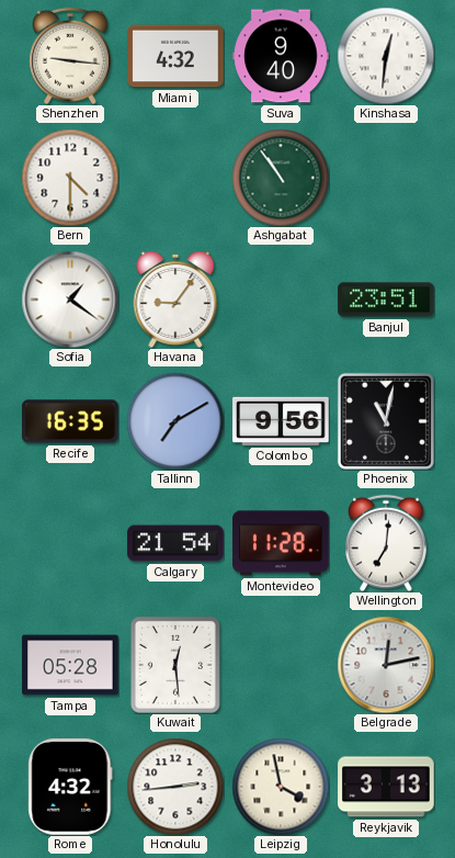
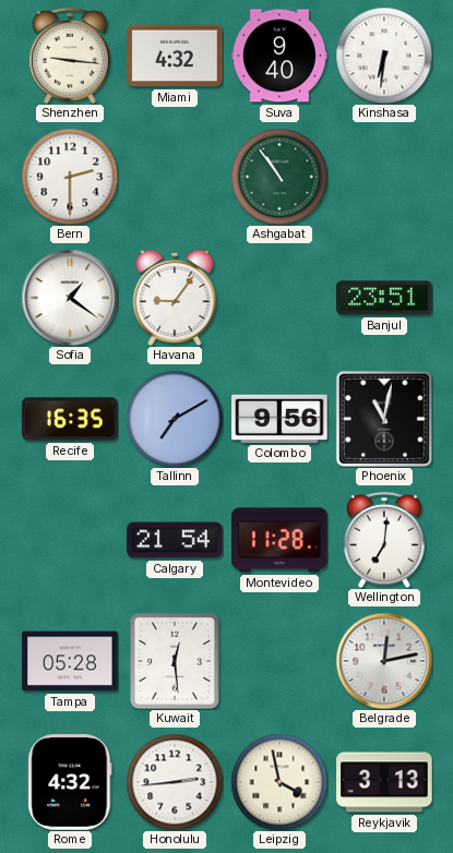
Kinshasa: 12:31 -> 6:31
Bern: 4:30 -> 2:30
